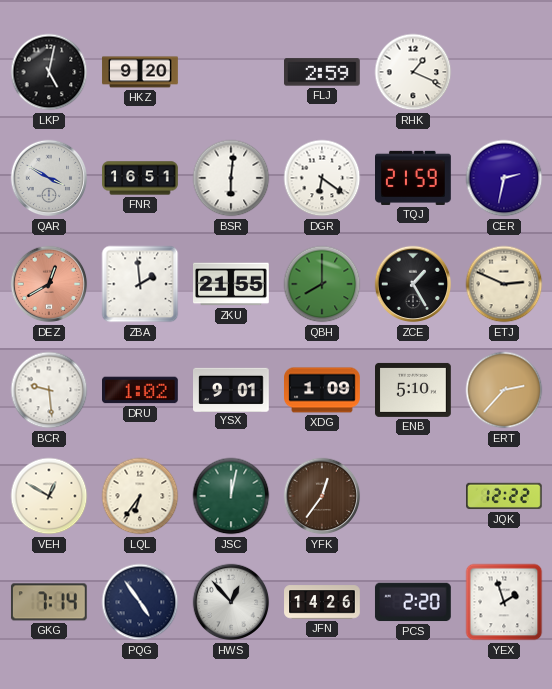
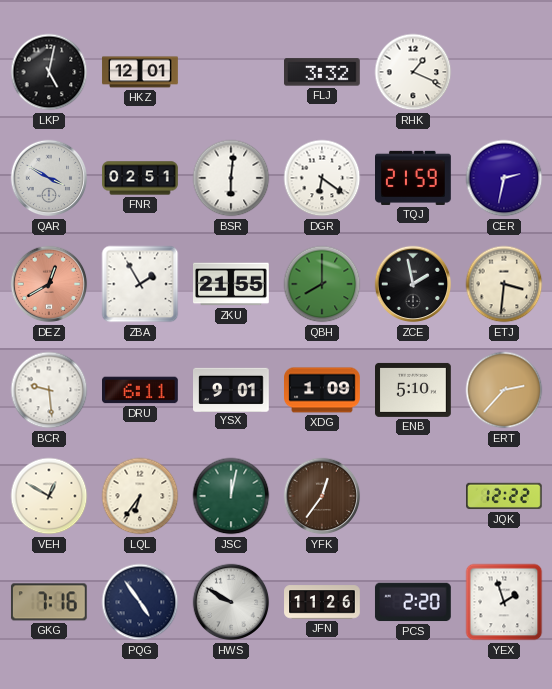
HKZ: 9:20 -> 12:01
FLJ: 2:59 -> 3:32
FNR: 16:51 -> 02:51
ZBA: 1:59 -> 1:55
ZCE: 1:25 -> 1:58
ETJ: 2:49 -> 3:31
DRU: 1:02 -> 6:11
GKG: 7:14 -> 7:16
HWS: 12:53 -> 9:50
JFN: 14:26 -> 11:26
